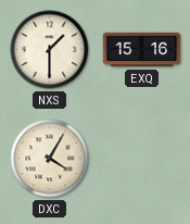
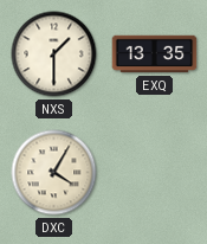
EXQ: 15:16 -> 13:35
